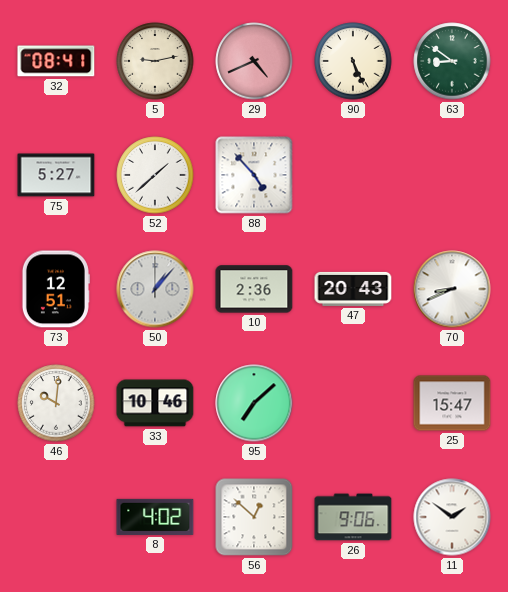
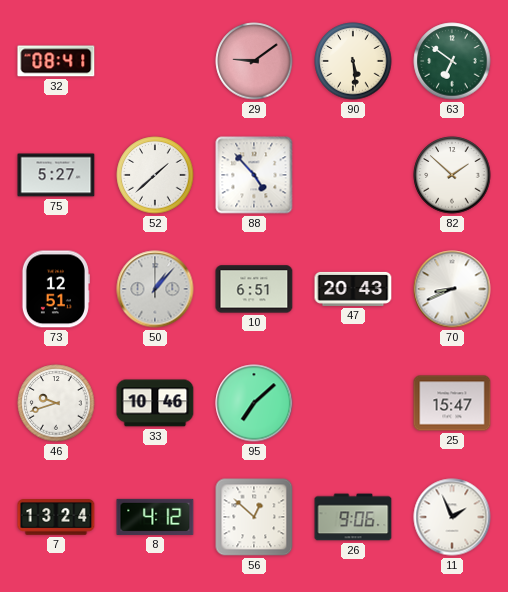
5: 9:13 -> none
29: 4:41 -> 9:09
90: 5:26 -> 5:29
63: 8:51 -> 6:51
82: none -> 1:52
10: 2:36 -> 6:51
46: 10:01 -> 9:42
7: none -> 13:24
8: 4:02 -> 4:12
11: 1:51 -> 1:56
